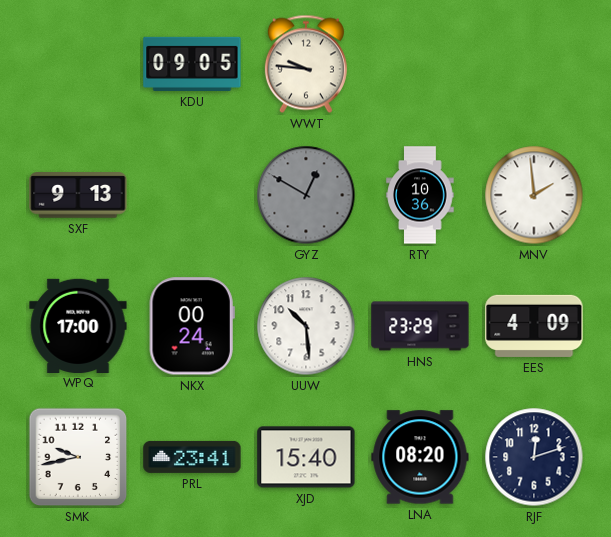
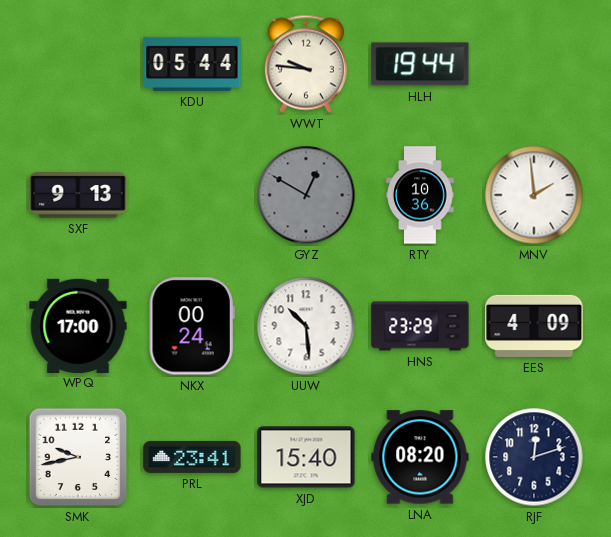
KDU: 09:05 -> 05:44
HLH: none -> 19:44
